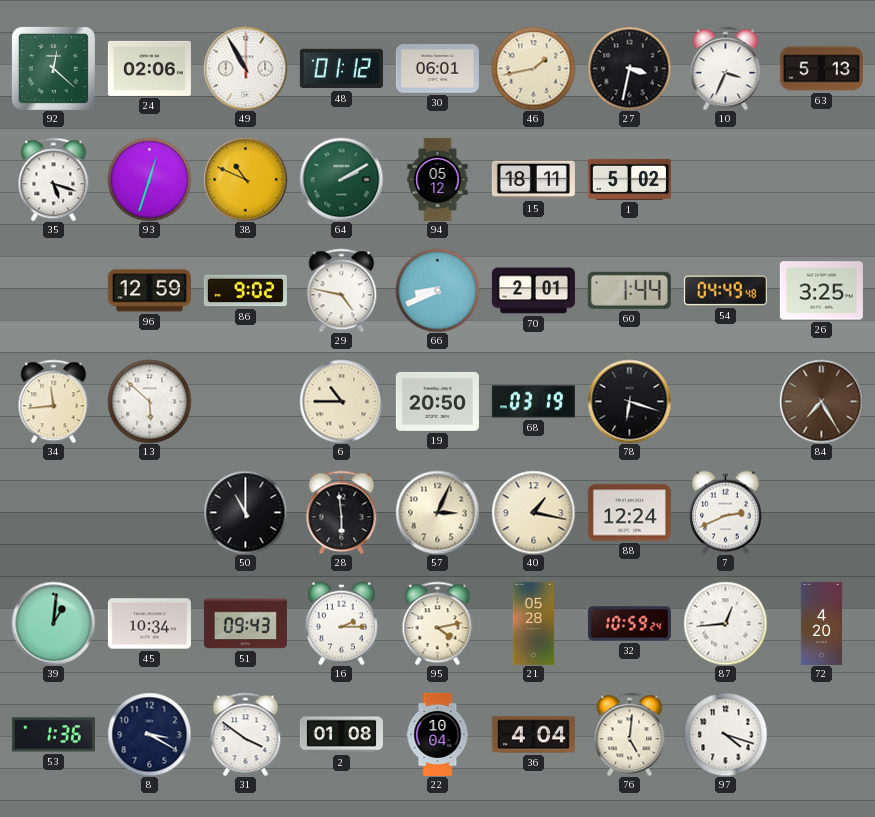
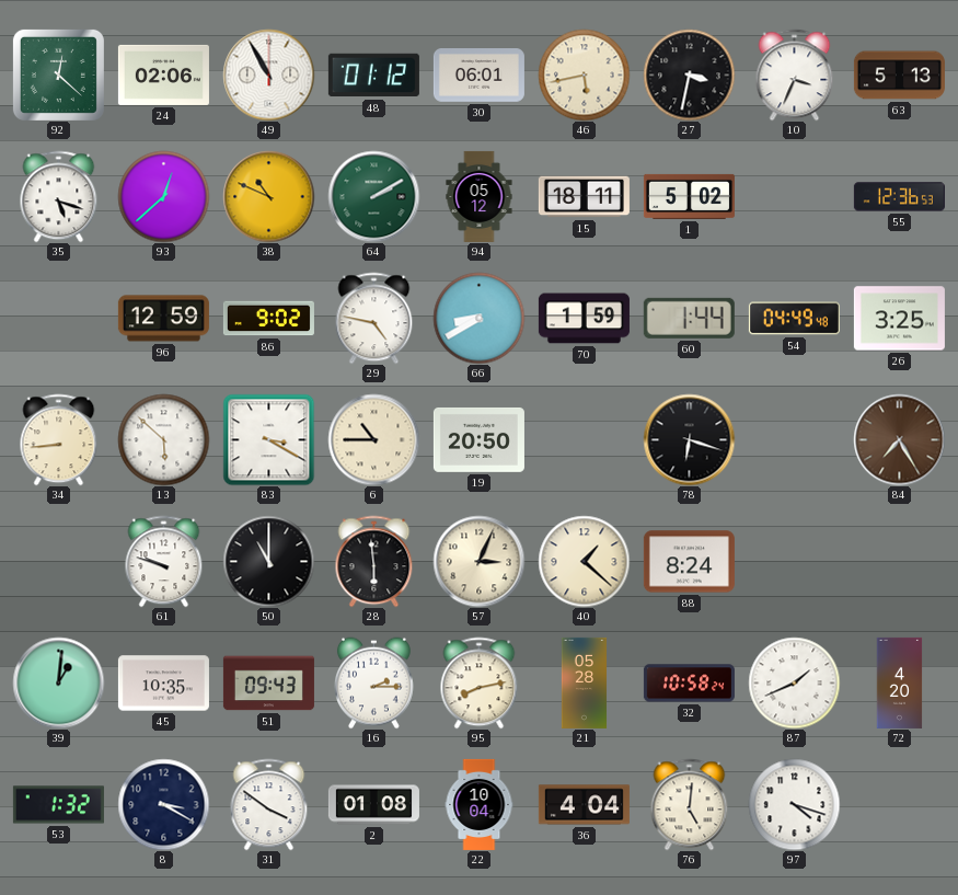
46: 1:43 -> 5:43
93: 12:33 -> 12:38
55: none -> 12:36
66: 8:41 -> 8:40
70: 2:01 -> 1:59
34: 11:44 -> 8:44
83: none -> 3:20
68: 03:19 -> none
61: none -> 9:48
40: 1:17 -> 1:22
88: 12:24 -> 8:24
7: 2:41 -> none
45: 10:34 -> 10:35
95: 4:13 -> 8:13
32: 10:59 -> 10:58
87: 12:44 -> 1:41
53: 1:36 -> 1:32
